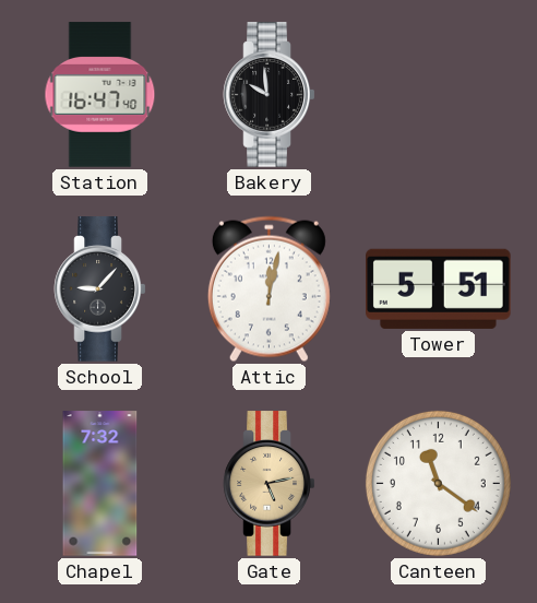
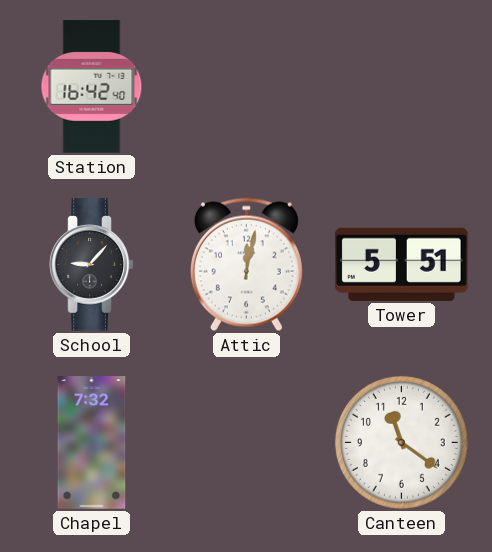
Station: 16:47 -> 16:42
Bakery: 9:59 -> none
Gate: 5:13 -> none
